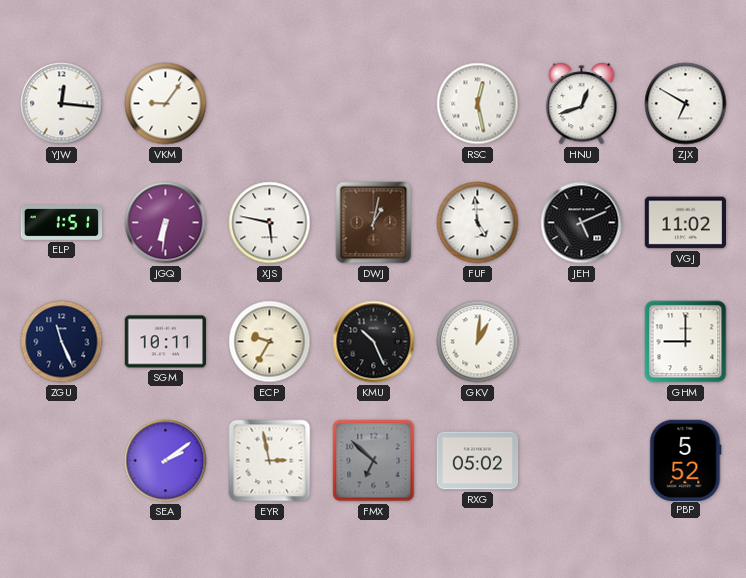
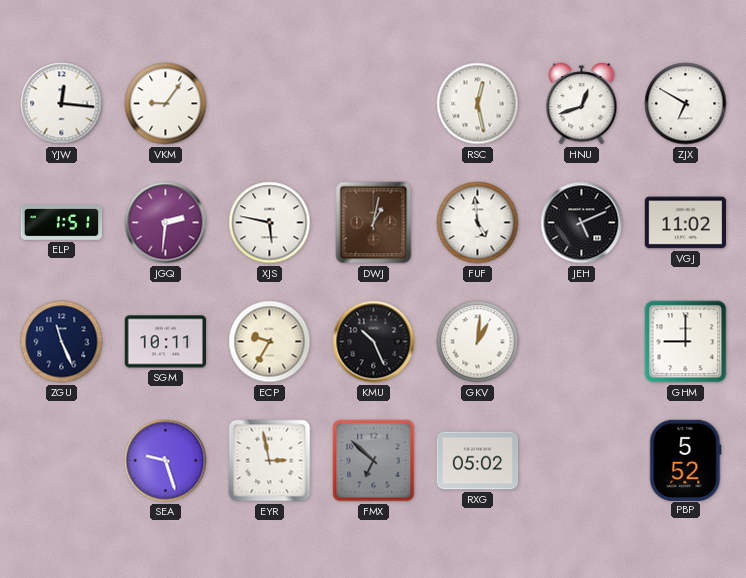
JGQ: 6:31 -> 2:31
SEA: 2:09 -> 9:27
